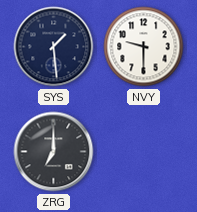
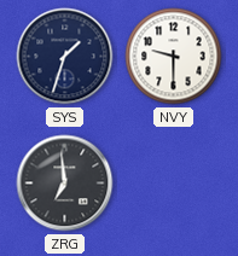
SYS: 1:29 -> 1:33
ZRG: 7:00 -> 6:59
